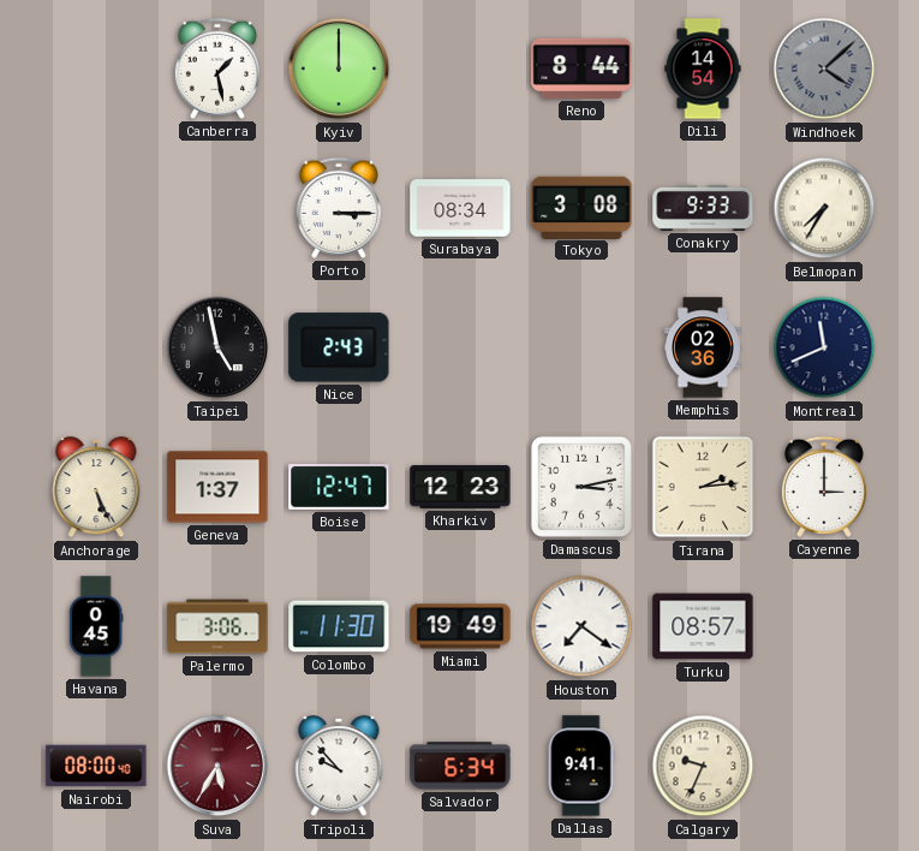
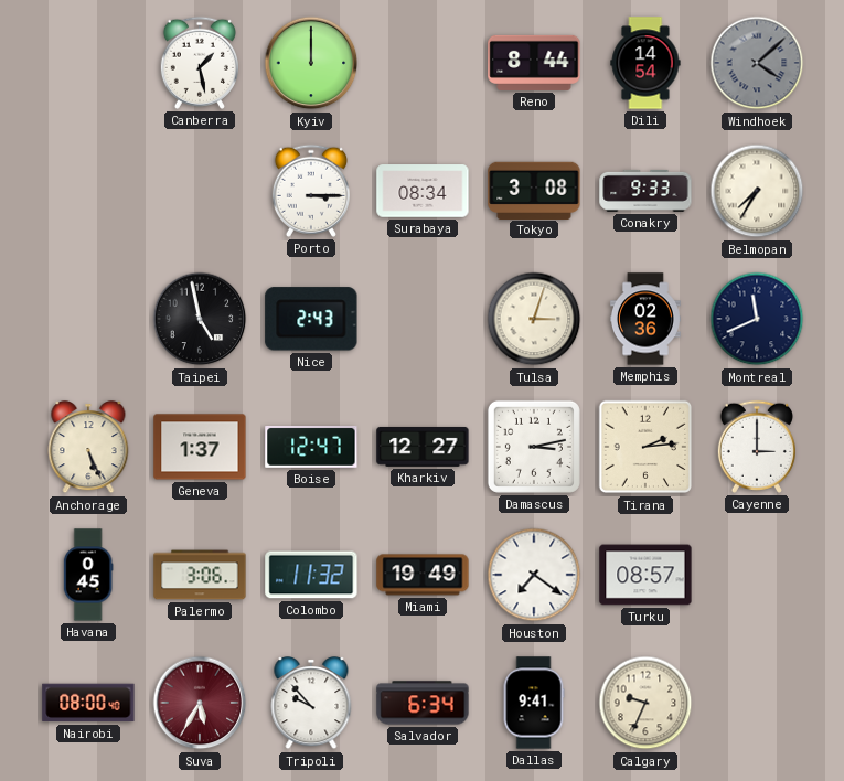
Tulsa: none -> 3:03
Kharkiv: 12:23 -> 12:27
Colombo: 11:30 -> 11:32
